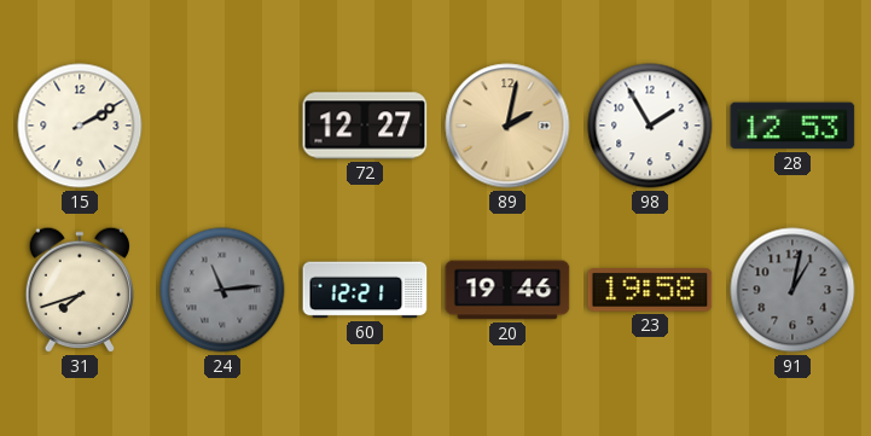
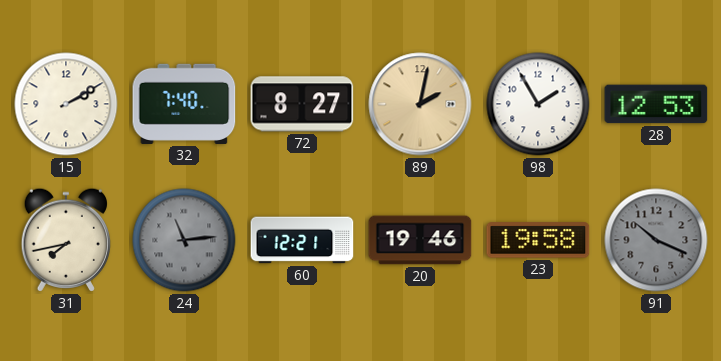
32: none -> 7:40
72: 12:27 -> 8:27
31: 7:42 -> 7:43
91: 1:02 -> 10:19
